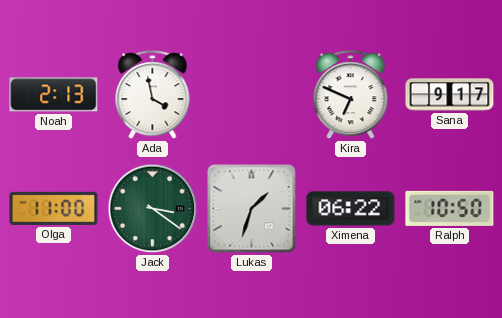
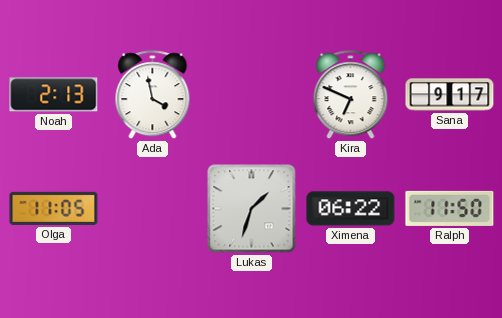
Olga: 11:00 -> 11:05
Jack: 3:21 -> none
Ralph: 10:50 -> 11:50
